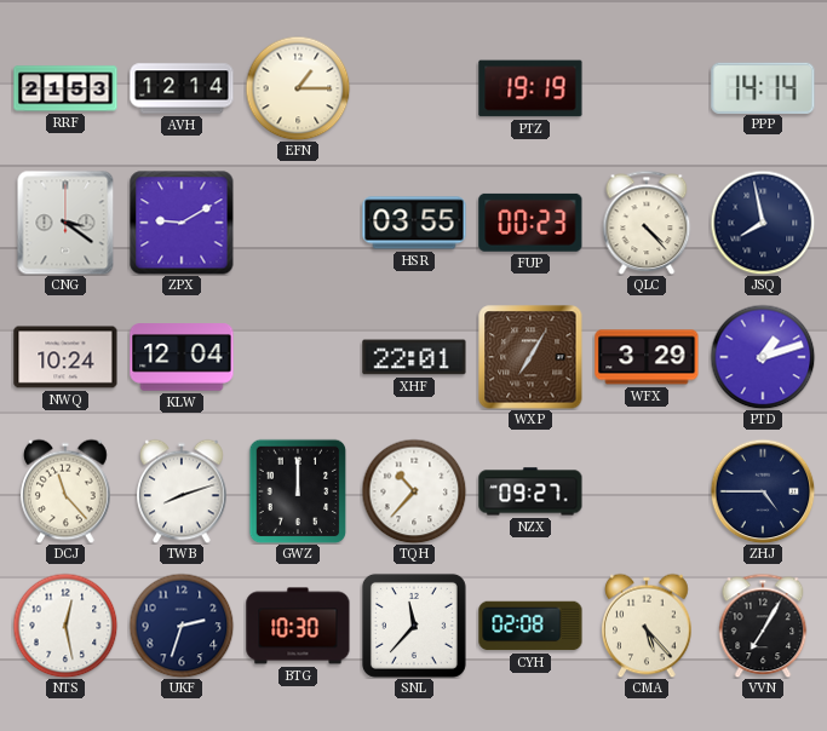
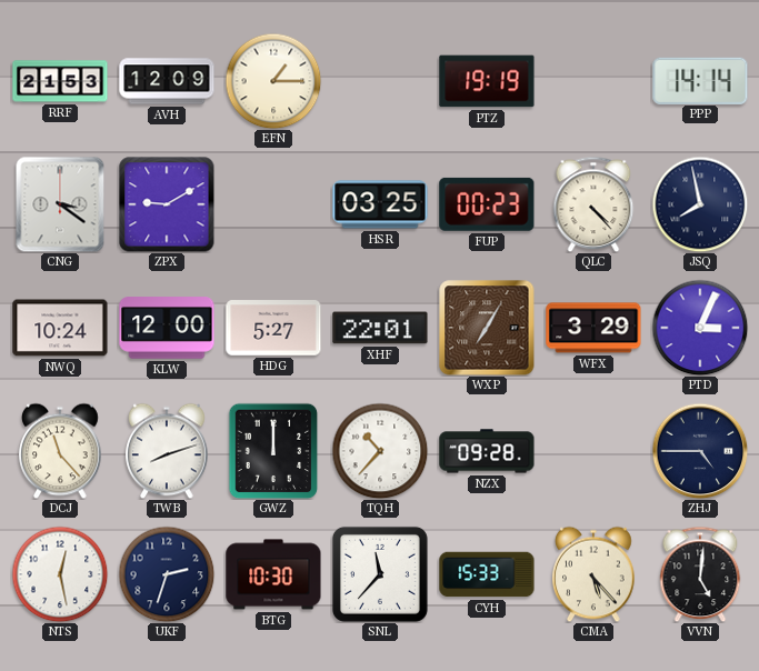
AVH: 12:14 -> 12:09
HSR: 03:55 -> 03:25
KLW: 12:04 -> 12:00
HDG: none -> 5:27
PTD: 1:12 -> 3:04
NZX: 09:27 -> 09:28
CYH: 02:08 -> 15:33
VVN: 7:05 -> 5:01
